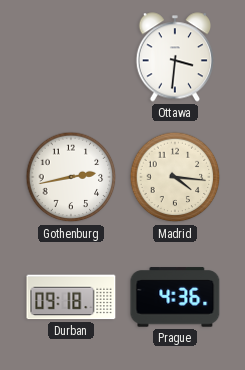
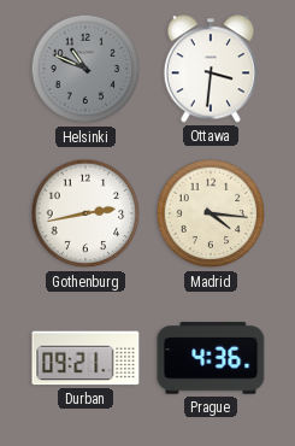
Helsinki: none -> 10:49
Durban: 09:18 -> 09:21
